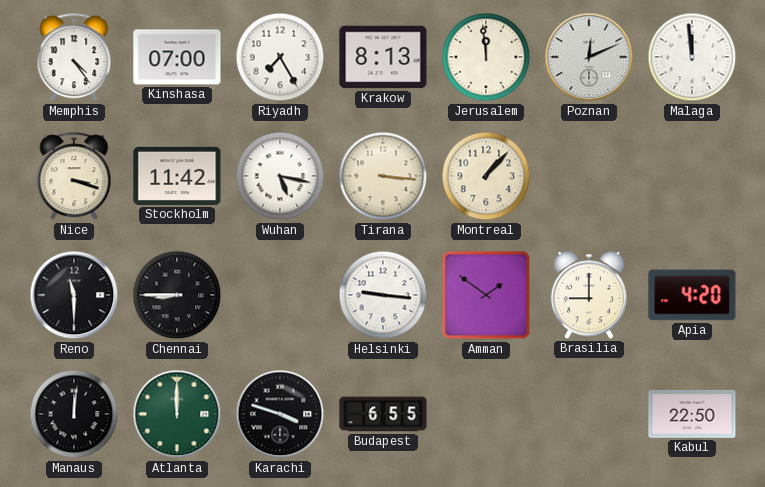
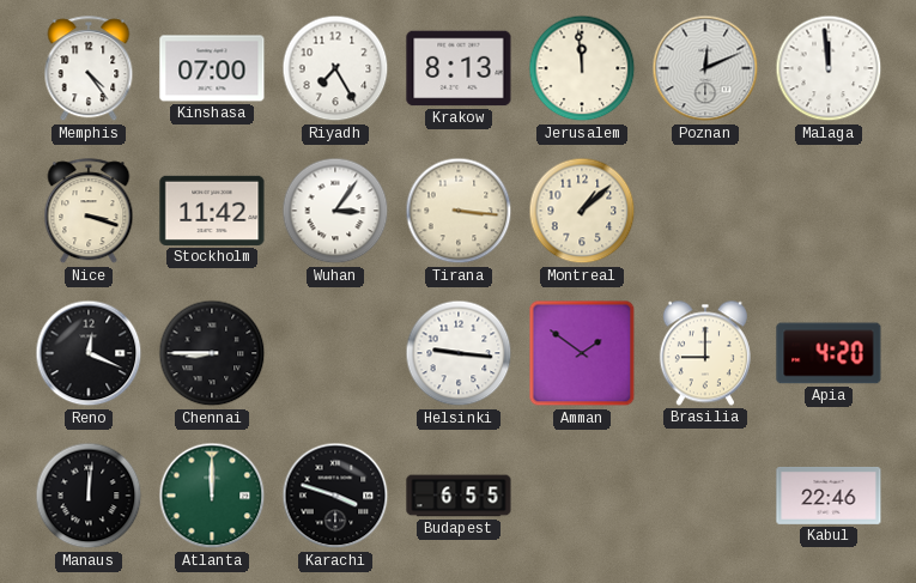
Wuhan: 5:17 -> 3:06
Montreal: 1:07 -> 1:08
Reno: 11:30 -> 12:19
Kabul: 22:50 -> 22:46
